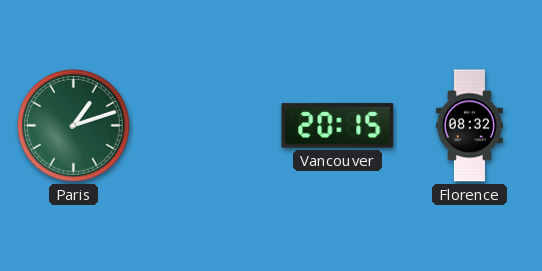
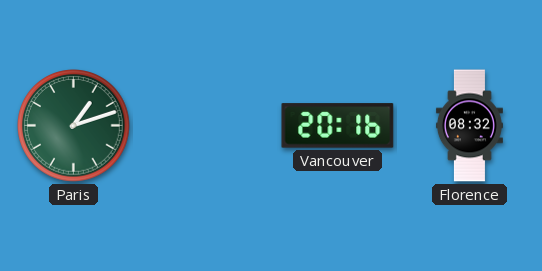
Vancouver: 20:15 -> 20:16
